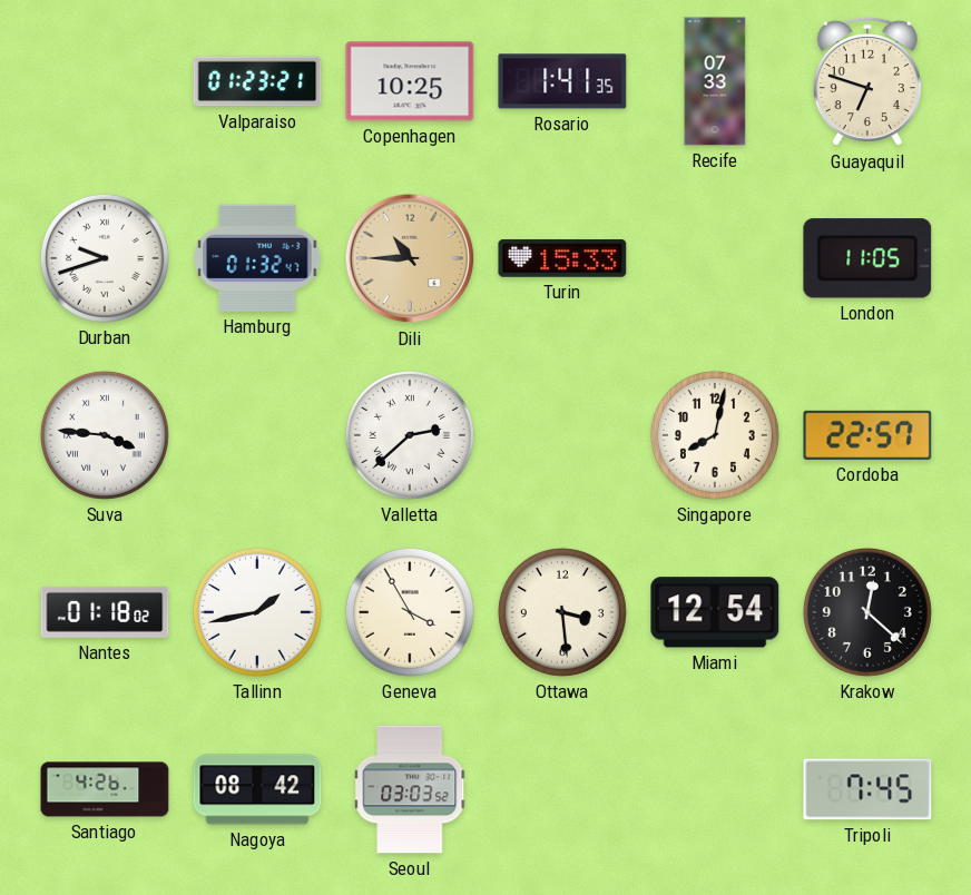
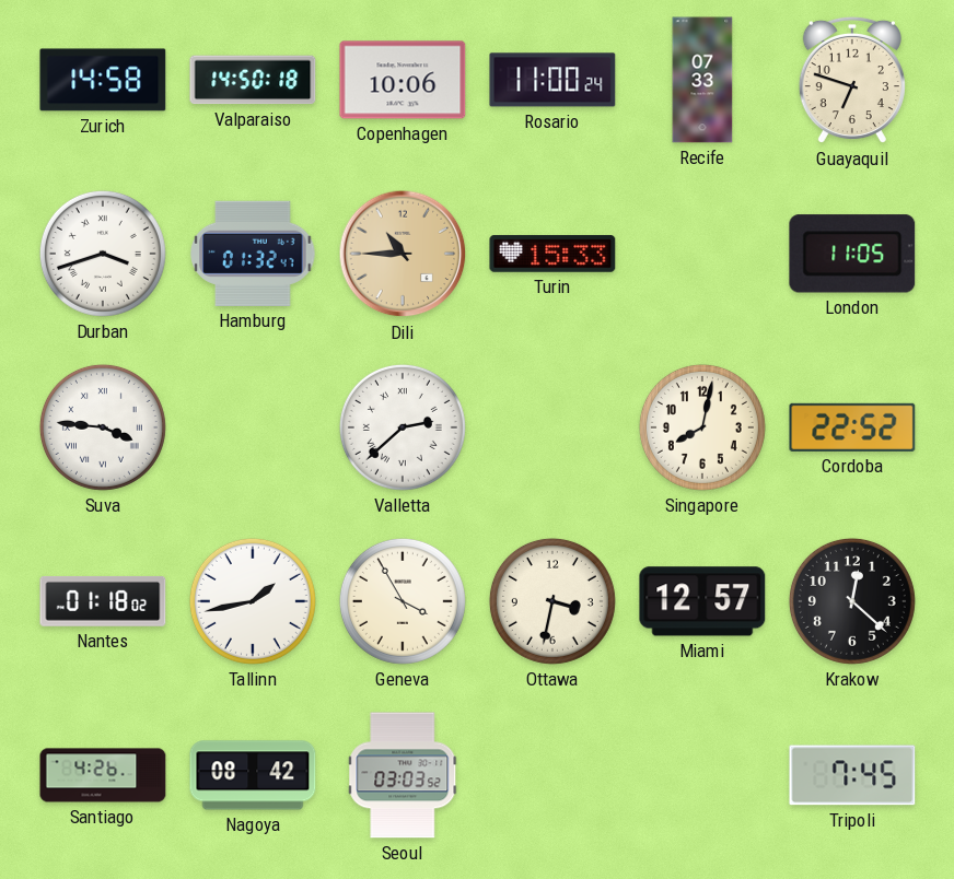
Zurich: none -> 14:58
Valparaiso: 01:23 -> 14:50
Copenhagen: 10:25 -> 10:06
Rosario: 1:41 -> 11:00
Durban: 9:42 -> 3:42
Cordoba: 22:57 -> 22:52
Ottawa: 3:29 -> 3:32
Miami: 12:54 -> 12:57
